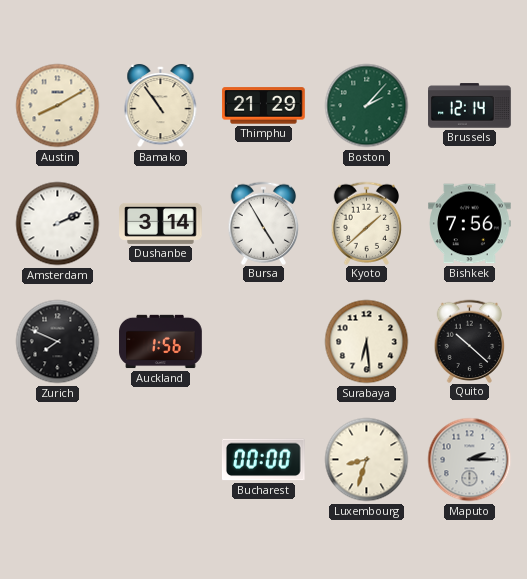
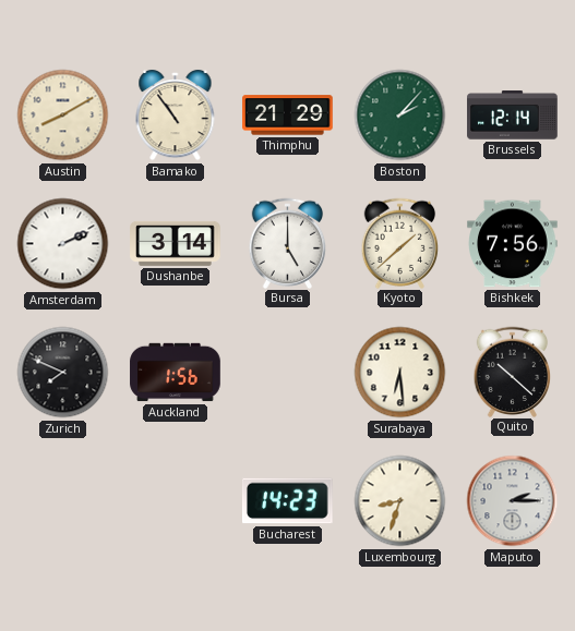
Bursa: 4:55 -> 5:00
Bucharest: 00:00 -> 14:23
